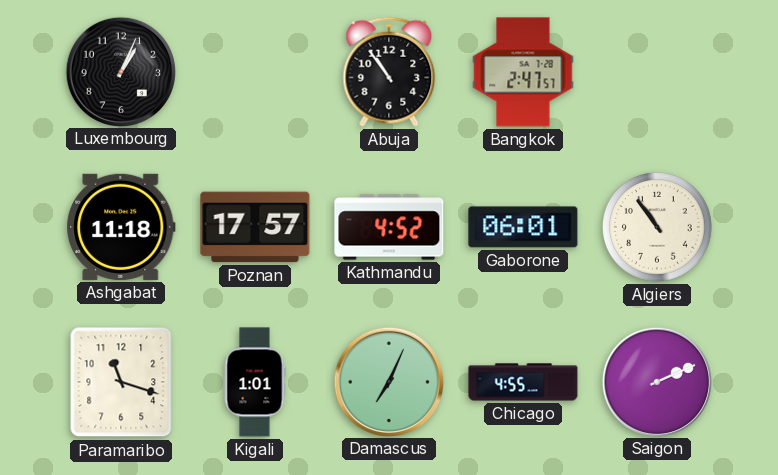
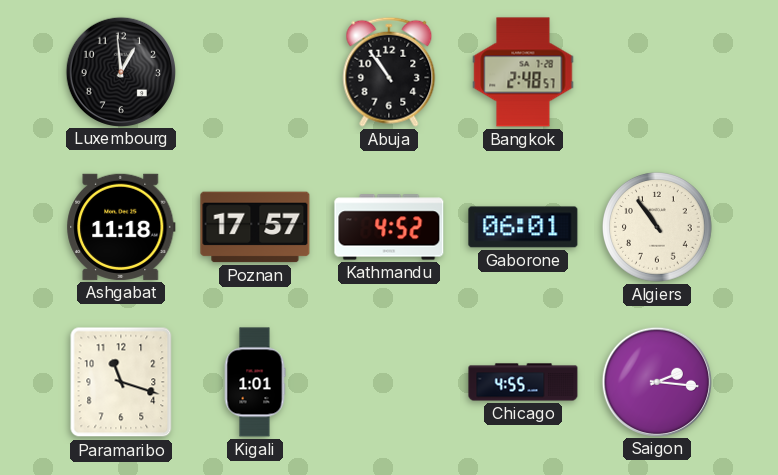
Luxembourg: 1:04 -> 12:59
Bangkok: 2:47 -> 2:48
Damascus: 7:04 -> none
Saigon: 2:11 -> 2:16
